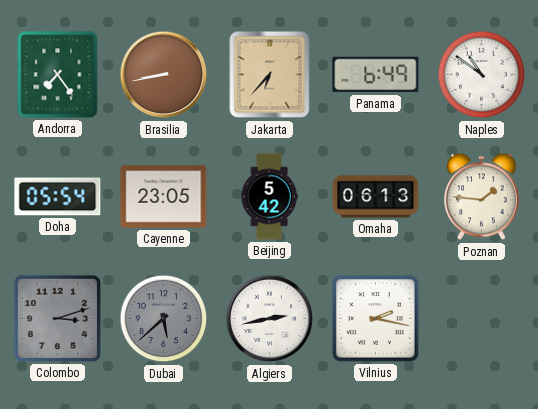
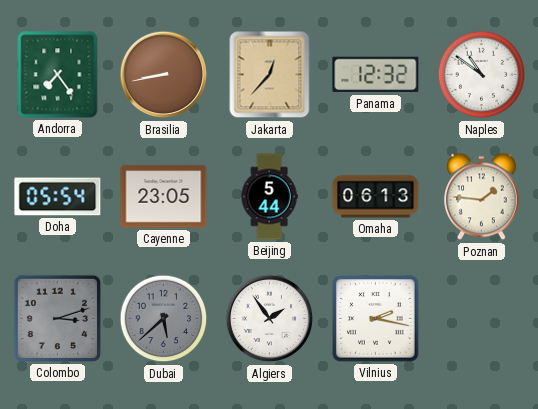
Jakarta: 6:37 -> 12:37
Panama: 6:49 -> 12:32
Beijing: 5:42 -> 5:44
Algiers: 2:43 -> 1:54
